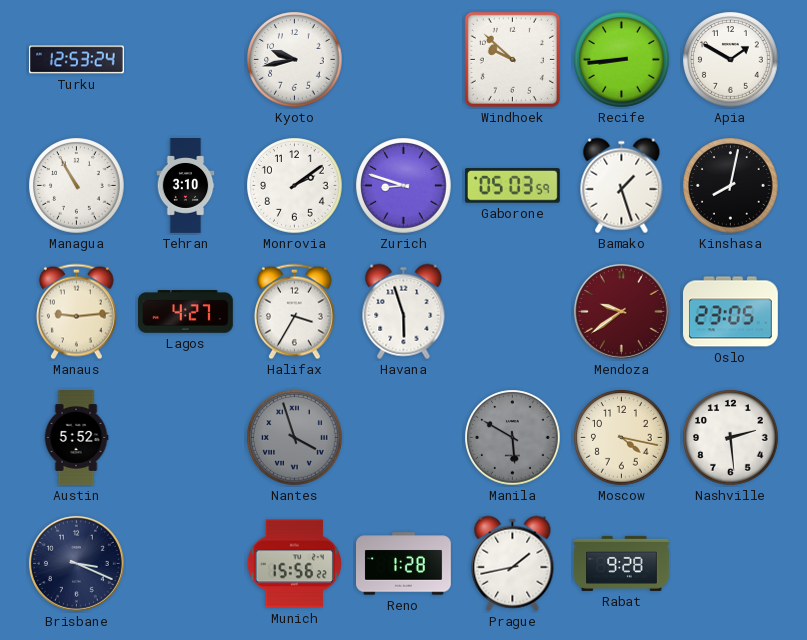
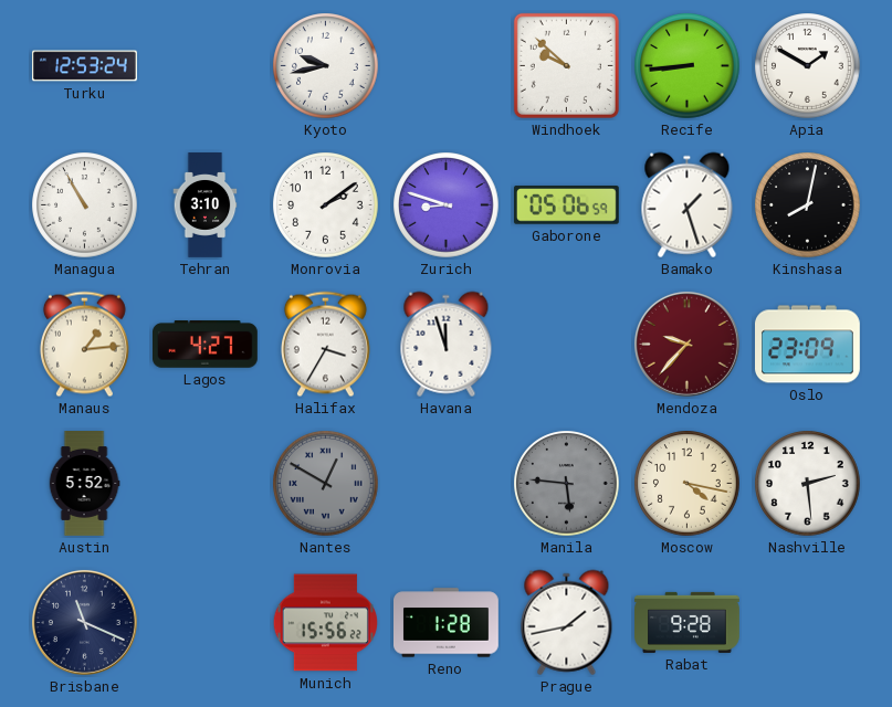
Gaborone: 05:03 -> 05:06
Manaus: 9:14 -> 1:14
Havana: 5:57 -> 11:57
Mendoza: 9:39 -> 9:37
Oslo: 23:05 -> 23:09
Nantes: 3:57 -> 12:50
Manila: 5:50 -> 5:46
Brisbane: 3:19 -> 11:19
